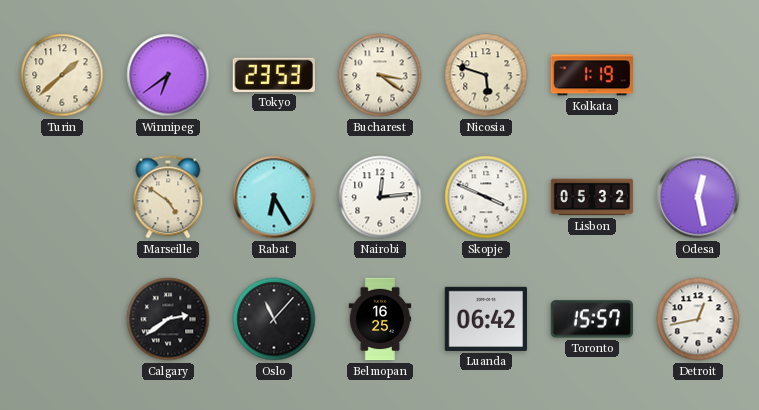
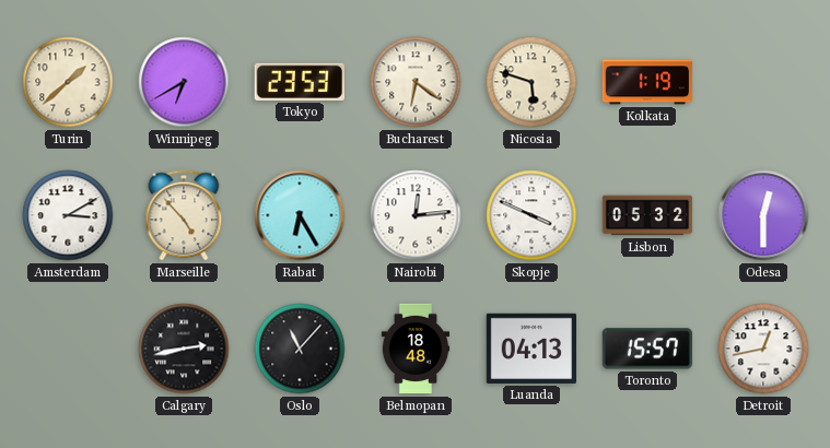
Winnipeg: 6:39 -> 6:40
Bucharest: 3:21 -> 6:21
Amsterdam: none -> 3:10
Marseille: 4:51 -> 4:53
Odesa: 12:28 -> 12:30
Calgary: 2:39 -> 2:43
Belmopan: 16:25 -> 18:48
Luanda: 06:42 -> 04:13
